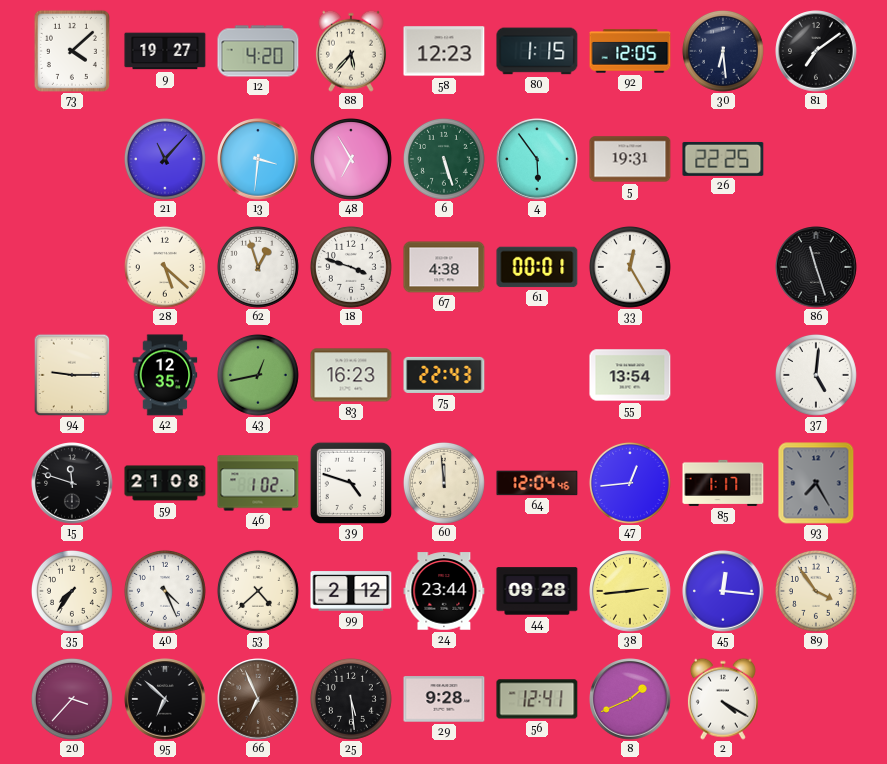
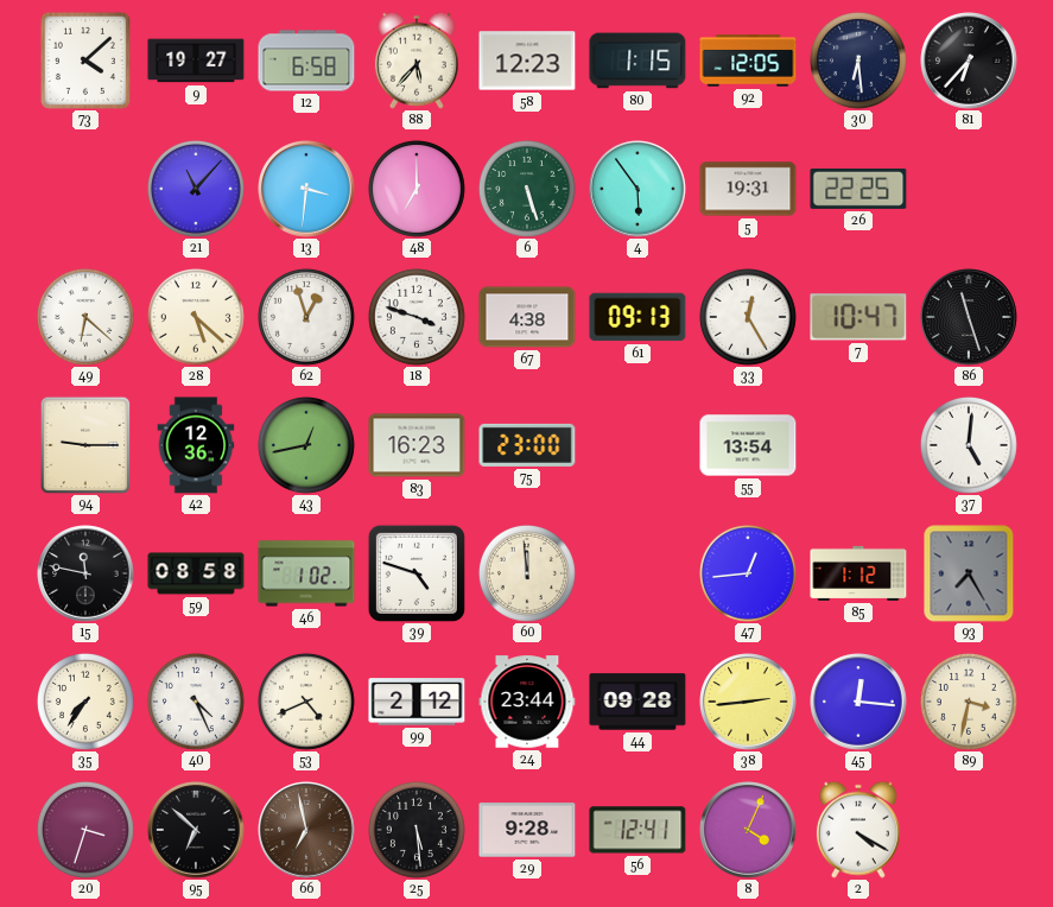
12: 4:20 -> 6:58
81: 7:09 -> 6:37
48: 6:55 -> 7:00
49: none -> 6:22
61: 00:01 -> 09:13
7: none -> 10:47
42: 12:35 -> 12:36
75: 22:43 -> 23:00
15: 11:48 -> 11:47
59: 21:08 -> 08:58
64: 12:04 -> none
85: 1:17 -> 1:12
53: 4:38 -> 4:41
89: 3:54 -> 3:32
20: 3:37 -> 3:33
66: 6:56 -> 6:58
8: 1:41 -> 4:04
